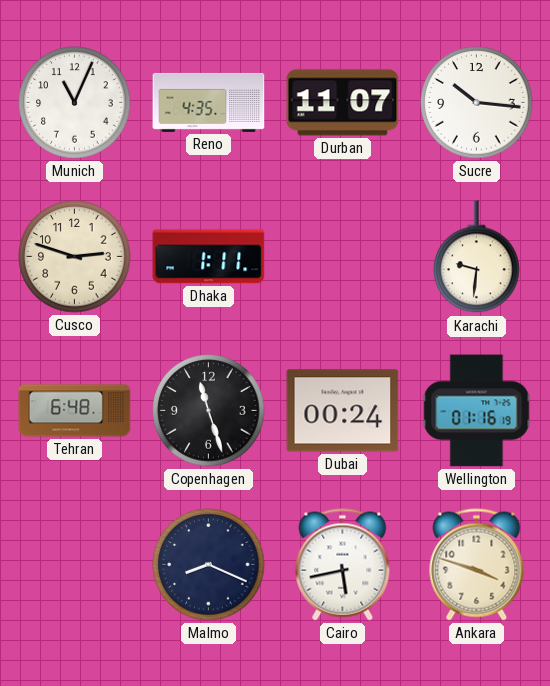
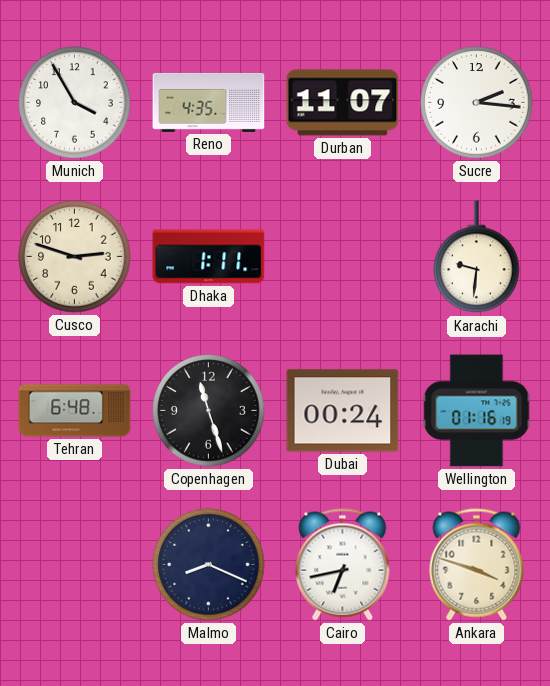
Munich: 11:04 -> 3:55
Sucre: 10:16 -> 2:16
Cairo: 5:43 -> 6:43
